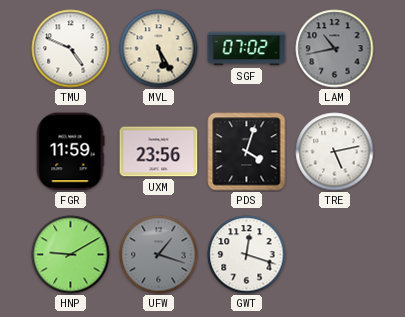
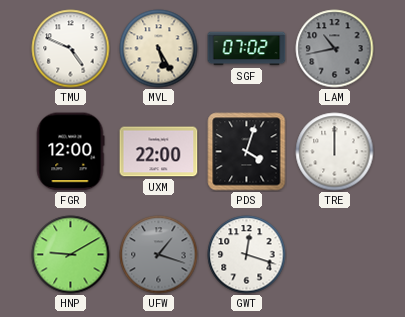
FGR: 11:59 -> 12:00
UXM: 23:56 -> 22:00
TRE: 5:13 -> 12:00
